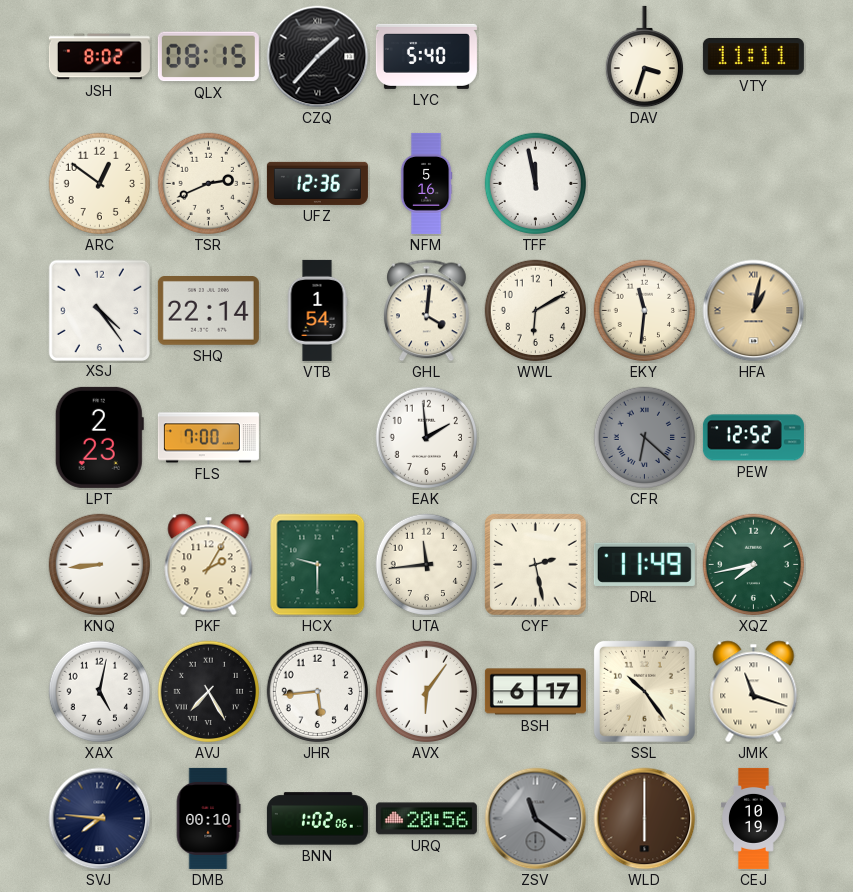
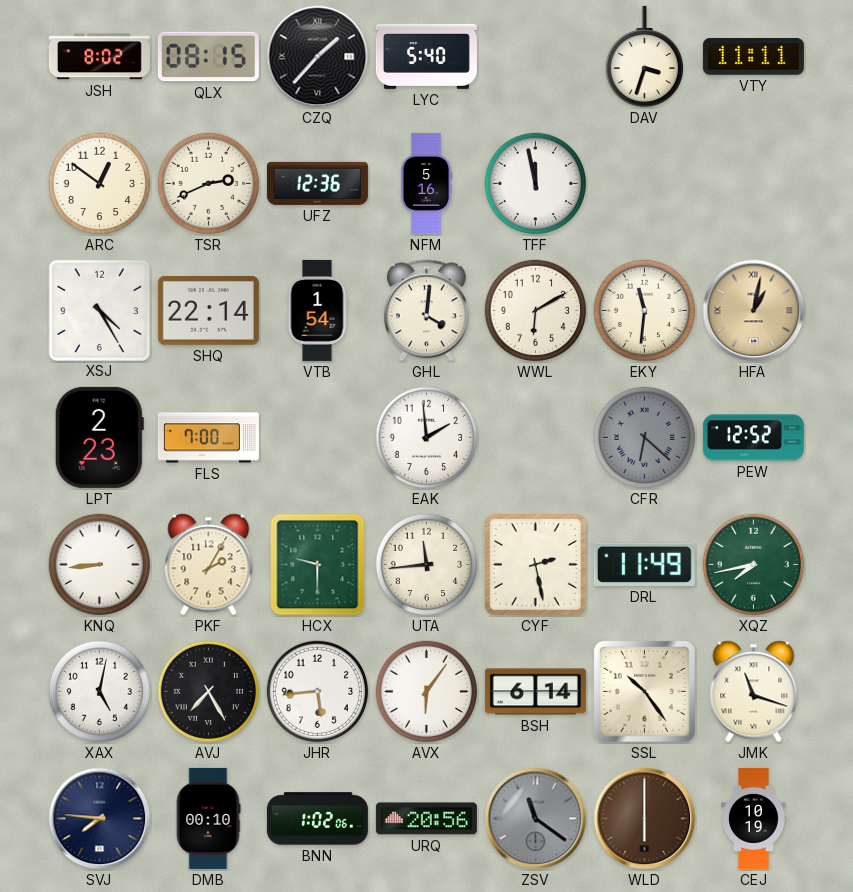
XSJ: 4:24 -> 4:25
BSH: 6:17 -> 6:14
